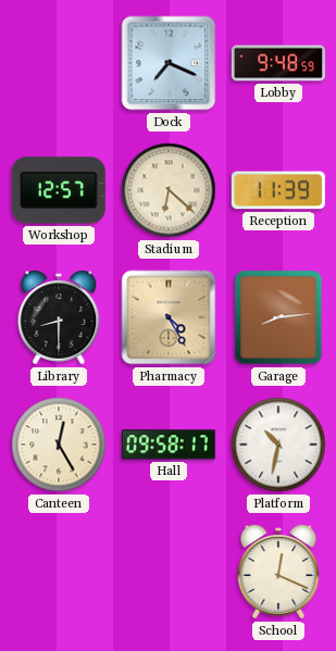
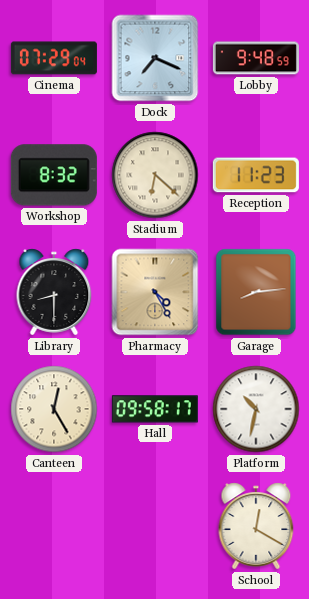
Cinema: none -> 07:29
Workshop: 12:57 -> 8:32
Reception: 11:39 -> 11:23
School: 12:19 -> 12:20
